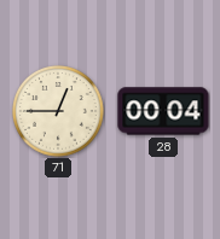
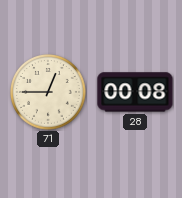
28: 00:04 -> 00:08
